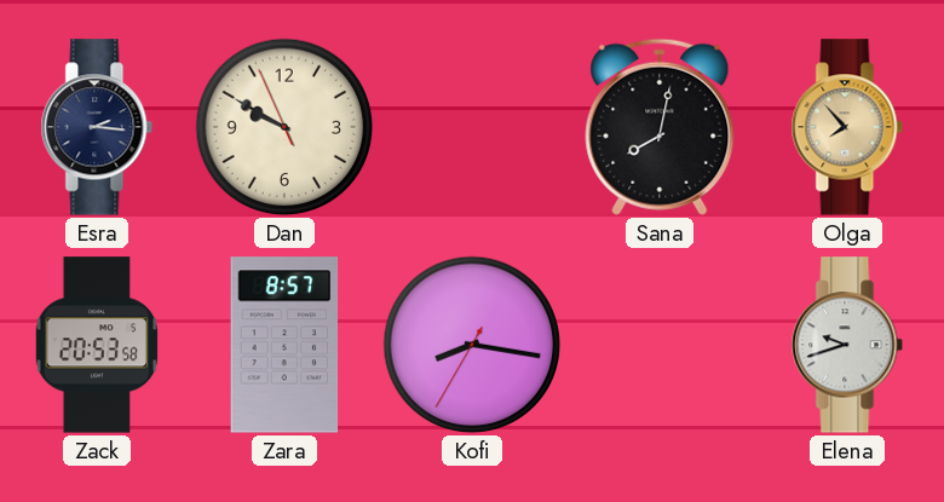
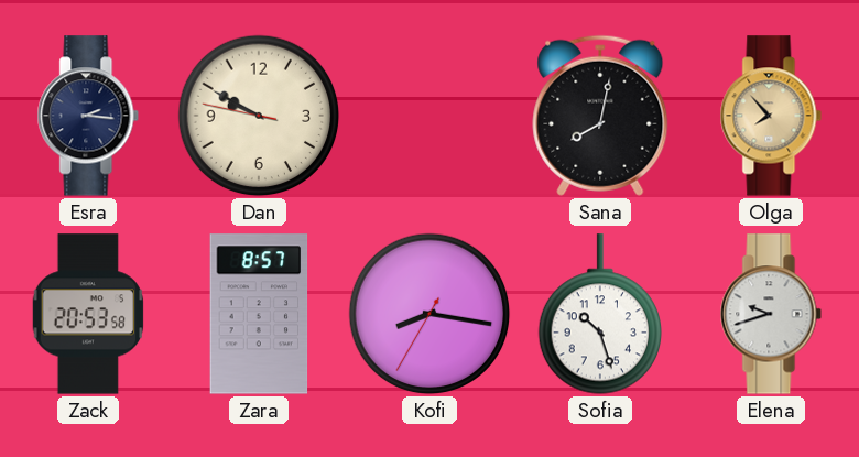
Dan: 9:49:56 -> 9:49:47
Sofia: none -> 10:27
